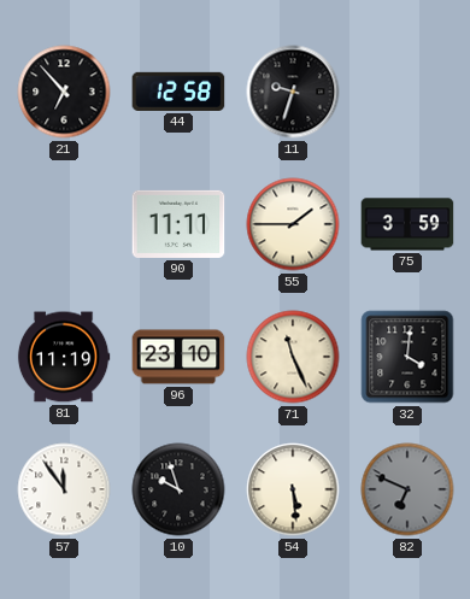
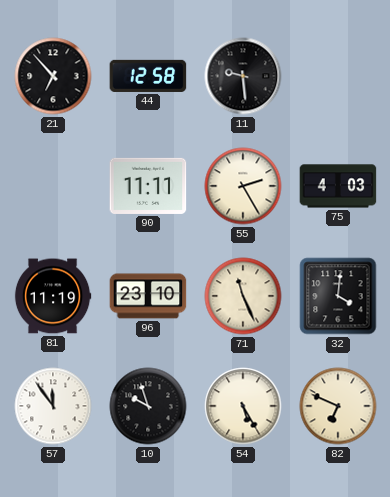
11: 9:33 -> 9:29
55: 1:45 -> 2:25
75: 3:59 -> 4:03
54: 5:29 -> 5:25
82 dial: grey -> cream
